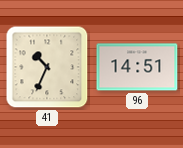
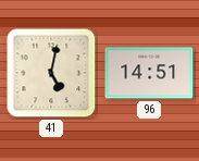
41: 10:34 -> 5:02
